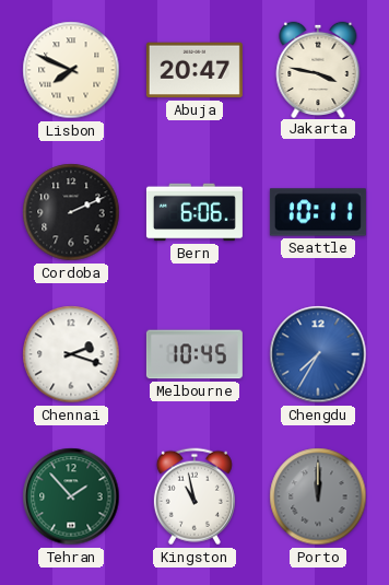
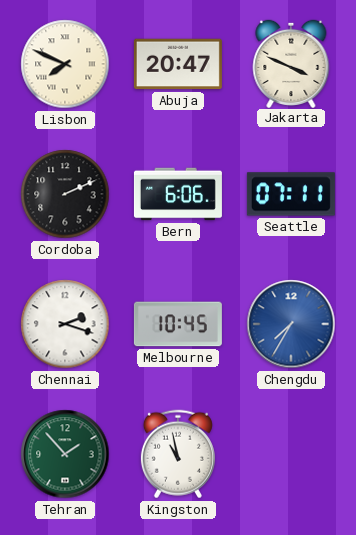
Jakarta: 3:47 -> 3:49
Seattle: 10:11 -> 07:11
Porto: 12:00 -> none
